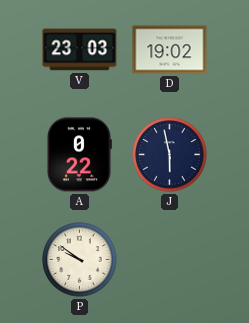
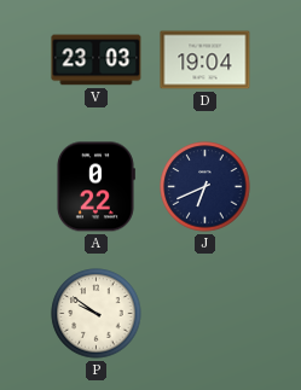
D: 19:02 -> 19:04
J: 5:58 -> 6:41
